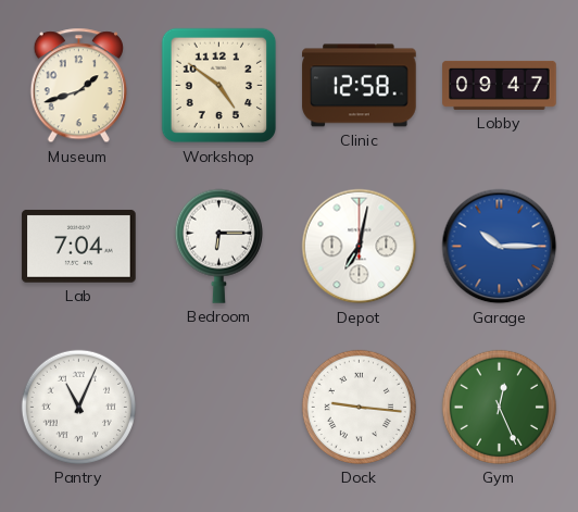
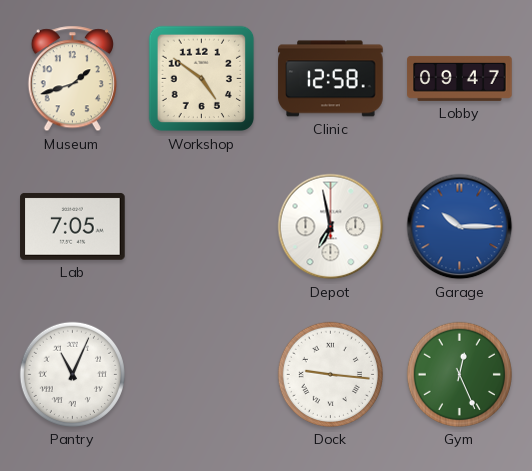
Lab: 7:04 -> 7:05
Bedroom: 6:15 -> none
Depot: 7:02 -> 6:58
